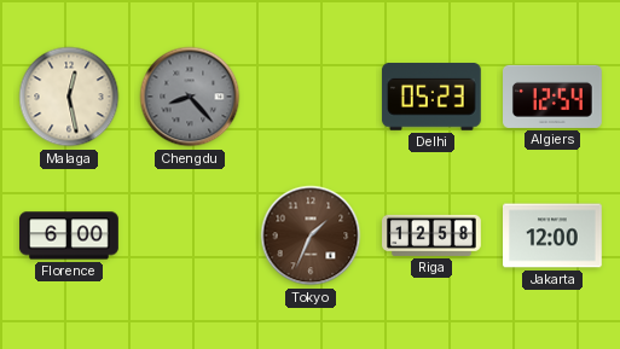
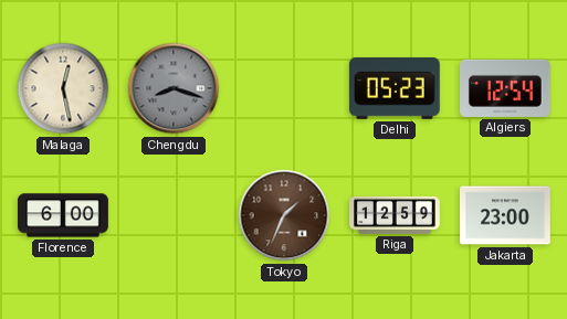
Chengdu: 8:23 -> 8:18
Riga: 12:58 -> 12:59
Jakarta: 12:00 -> 23:00
